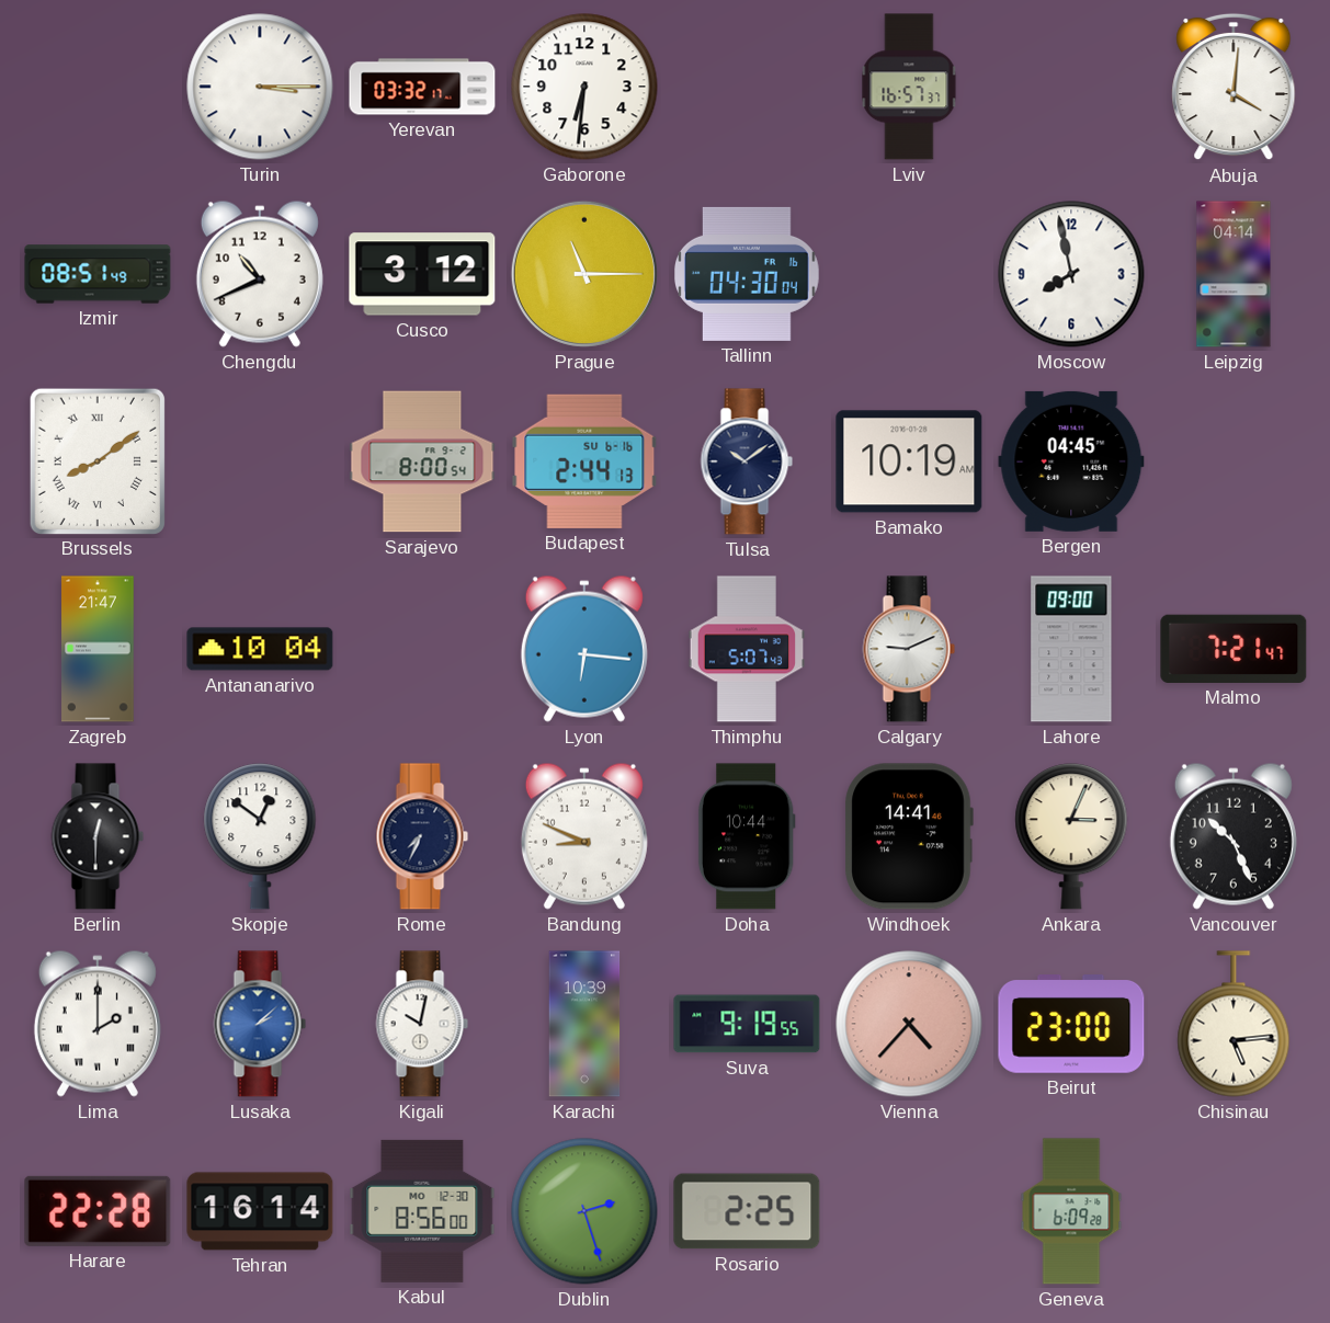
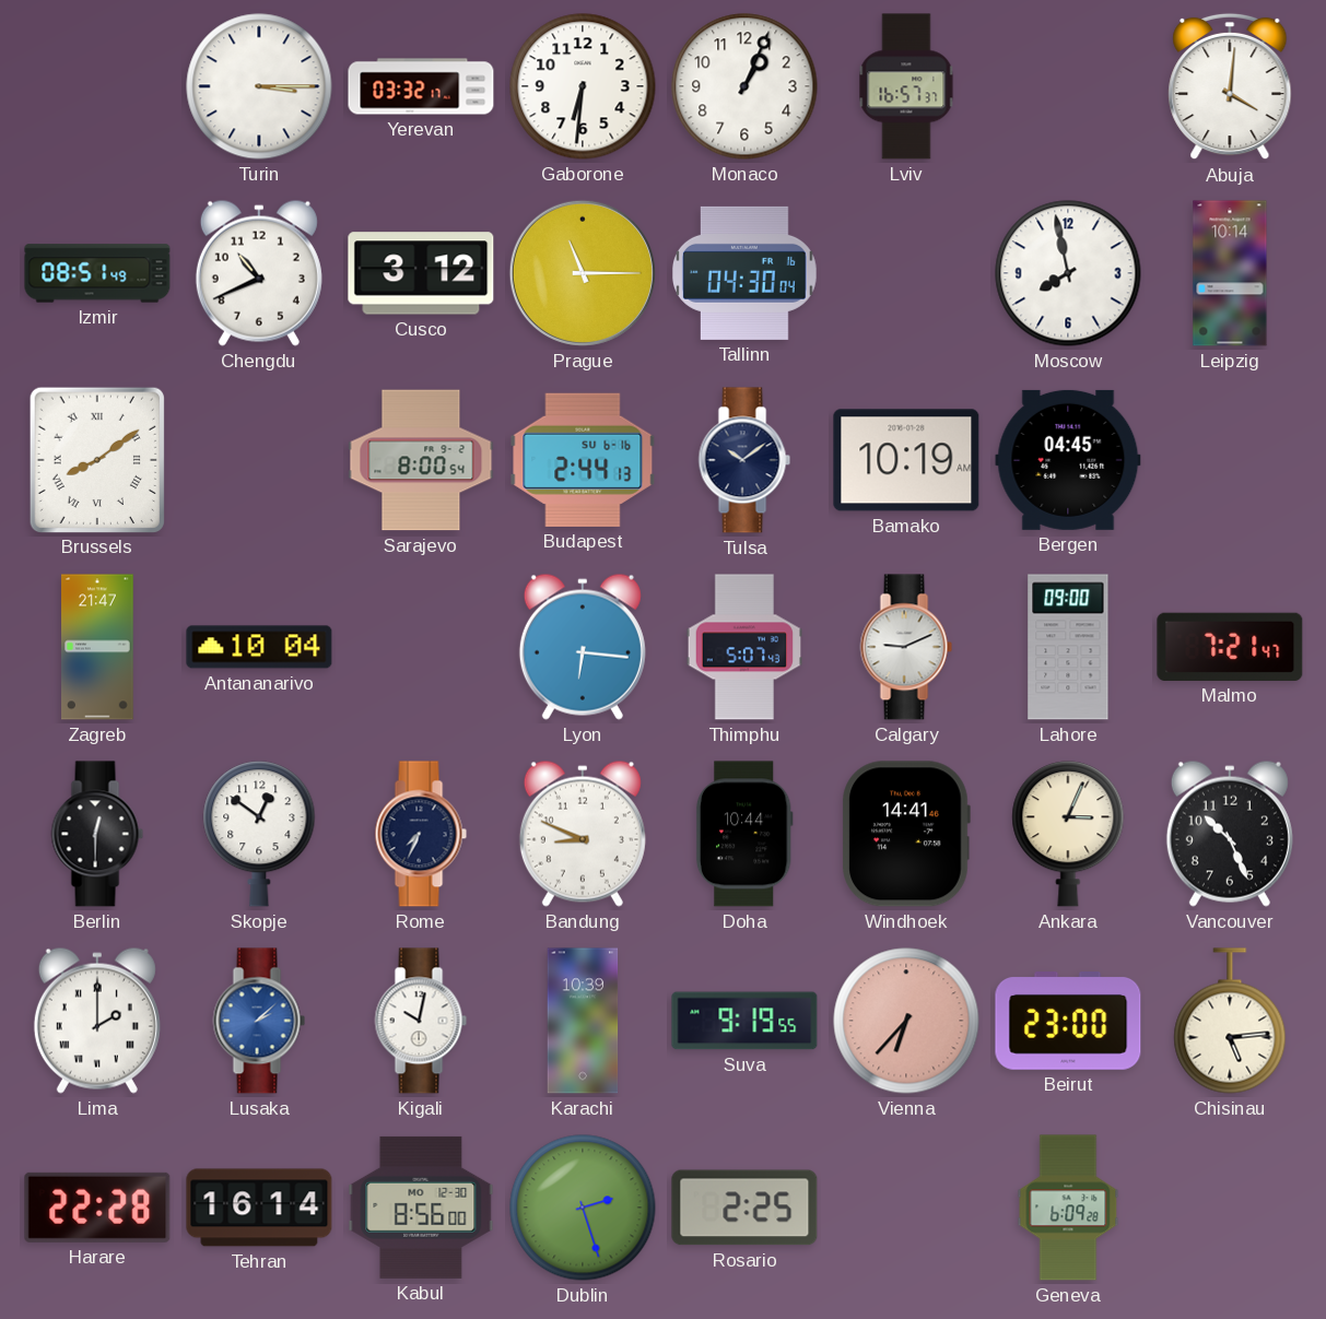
Monaco: none -> 1:04
Leipzig: 04:14 -> 10:14
Vienna: 4:37 -> 6:37
